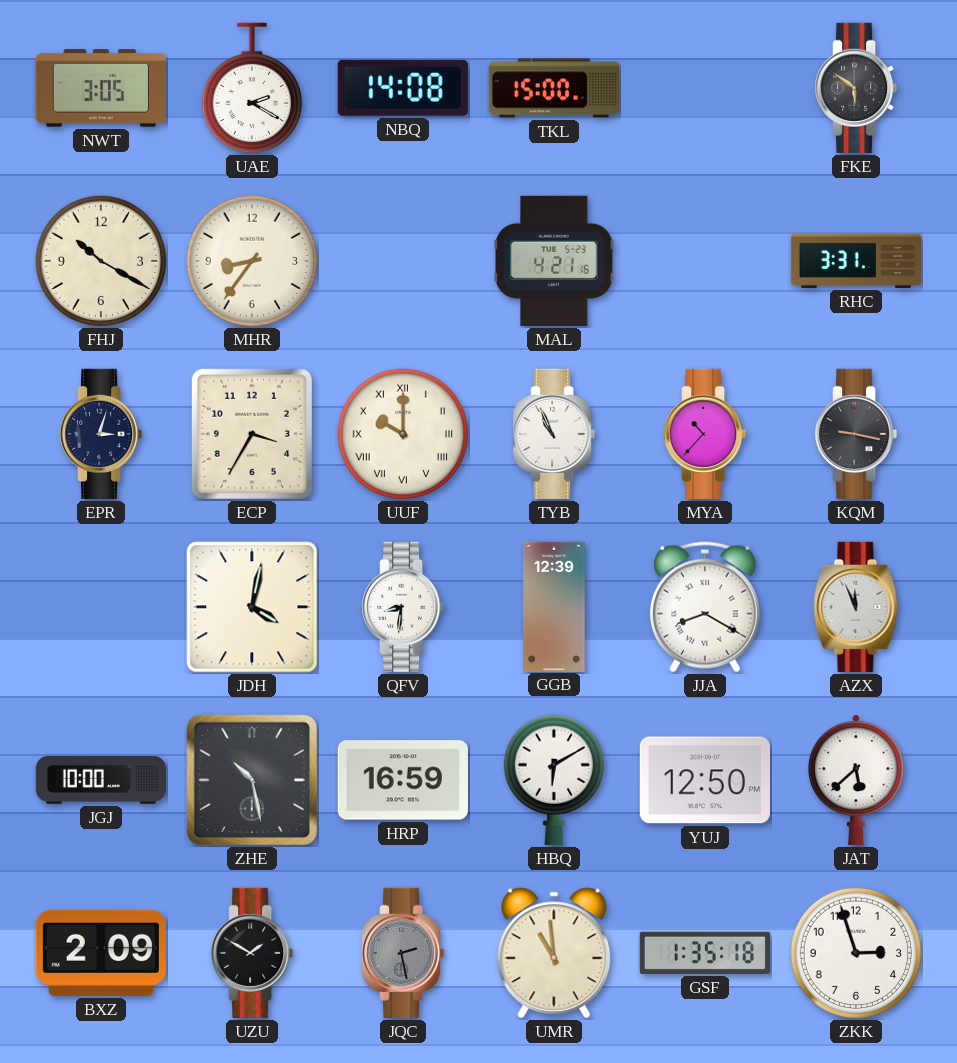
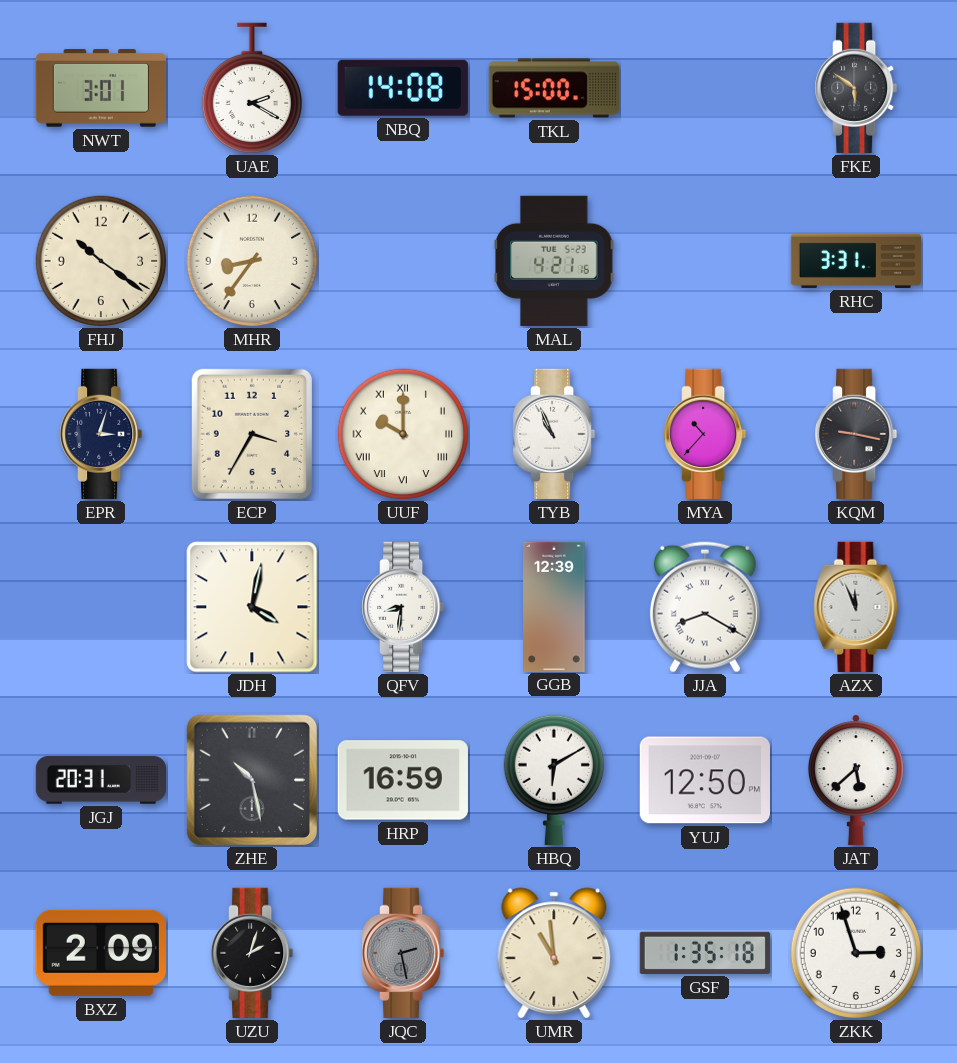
NWT: 3:05 -> 3:01
FHJ: 10:20 -> 10:21
JGJ: 10:00 -> 20:31
UZU: 1:50 -> 2:03
